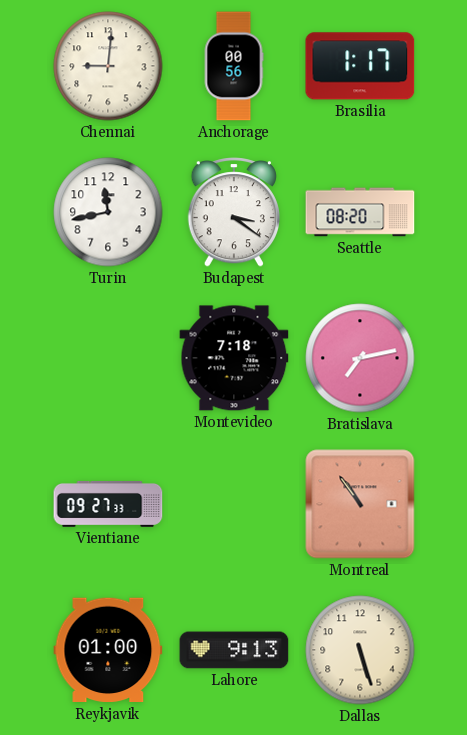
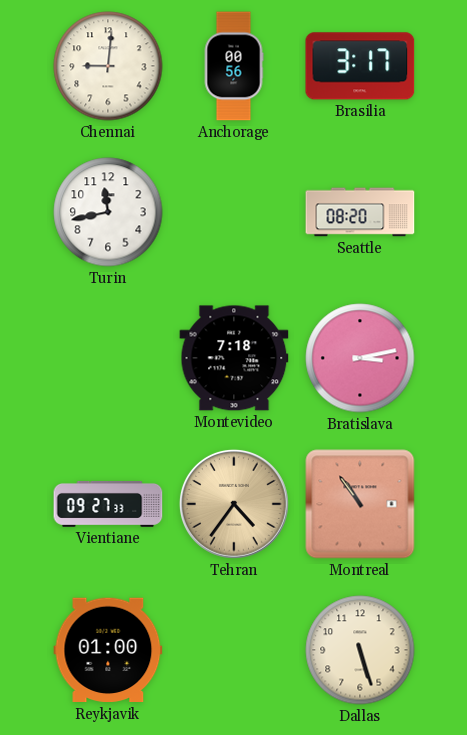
Brasilia: 1:17 -> 3:17
Budapest: 3:21 -> none
Bratislava: 7:13 -> 3:13
Tehran: none -> 4:36
Lahore: 9:13 -> none
